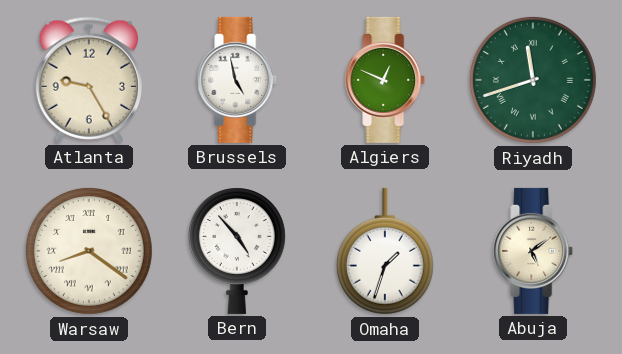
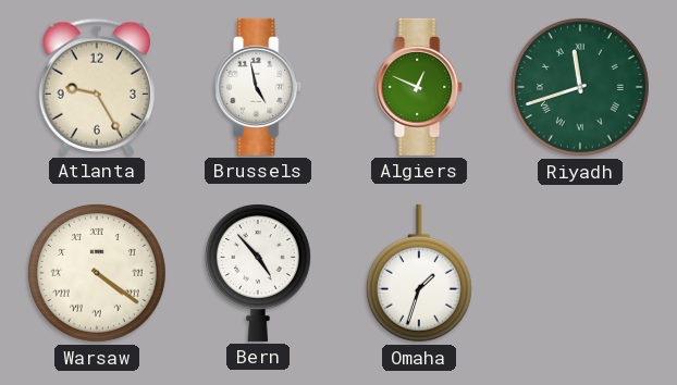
Warsaw: 8:21 -> 4:21
Abuja: 5:09 -> none
